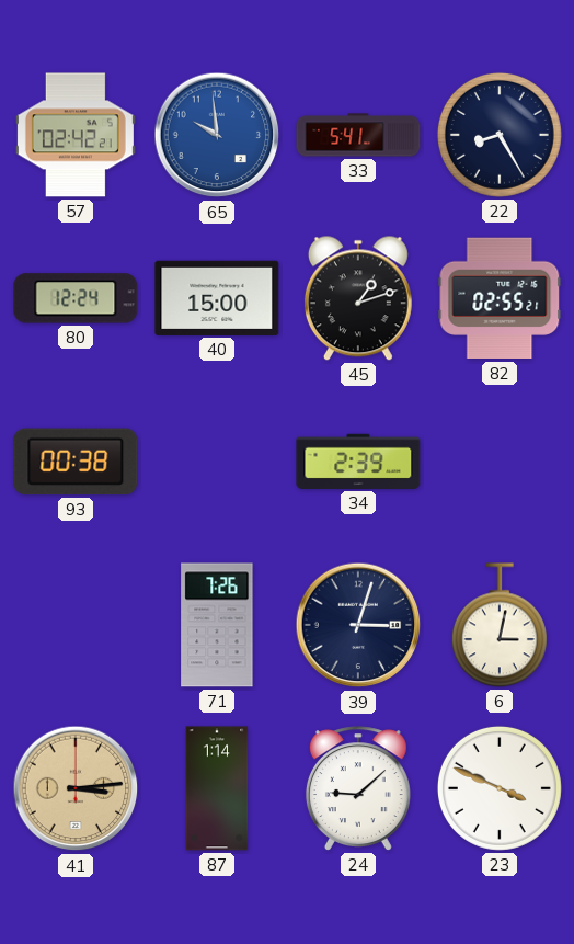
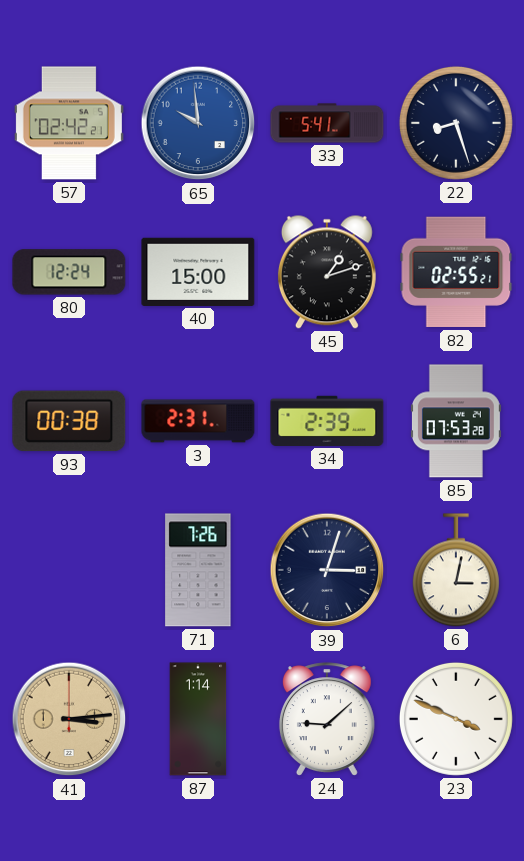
22: 8:25 -> 8:27
3: none -> 2:31
85: none -> 07:53
